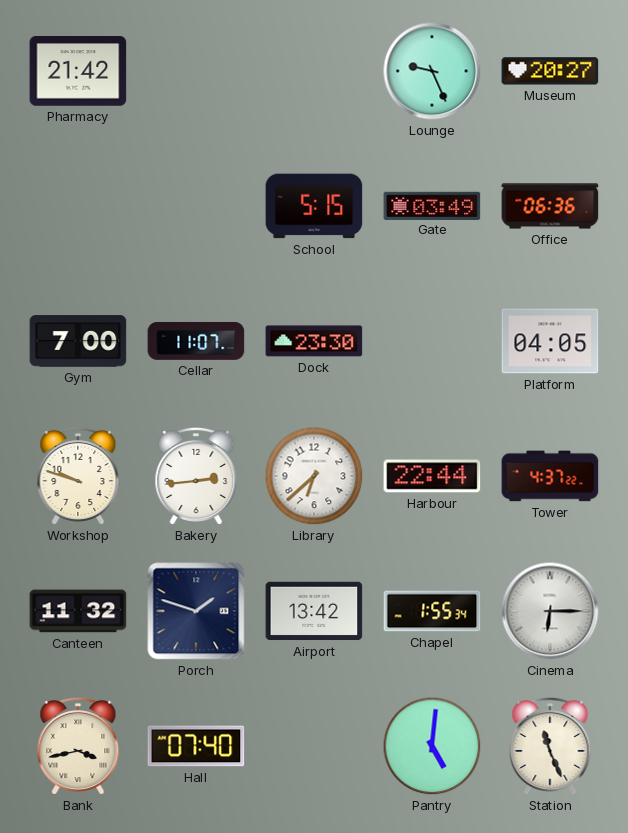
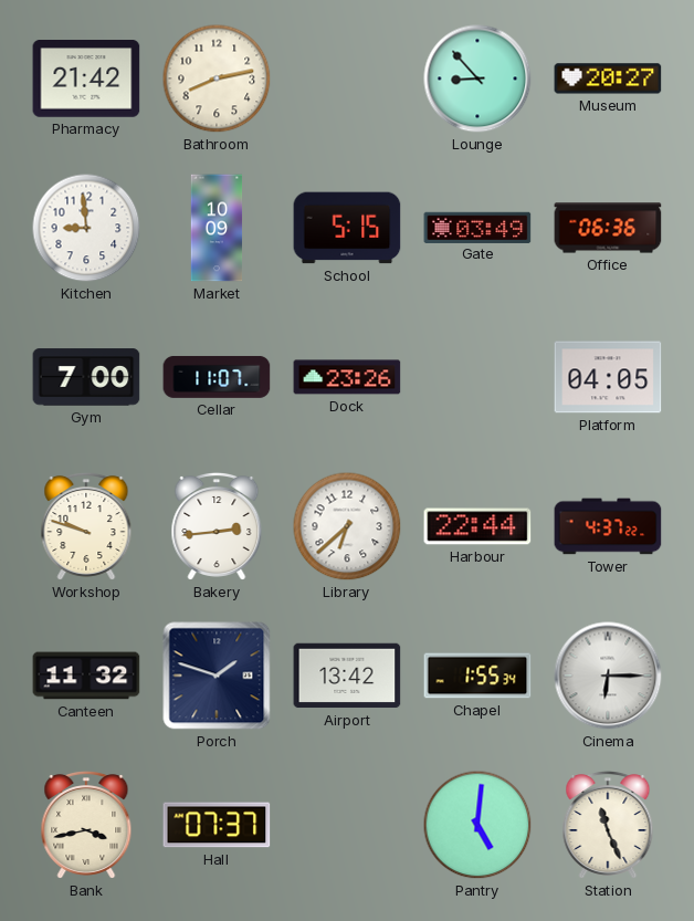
Bathroom: none -> 8:13
Lounge: 9:26 -> 8:53
Kitchen: none -> 8:59
Market: none -> 10:09
Dock: 23:30 -> 23:26
Hall: 07:40 -> 07:37
